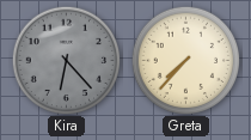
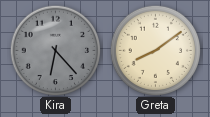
Greta: 7:37 -> 8:09
